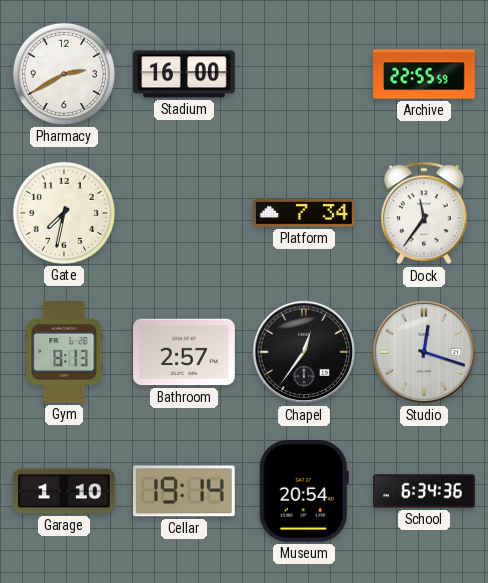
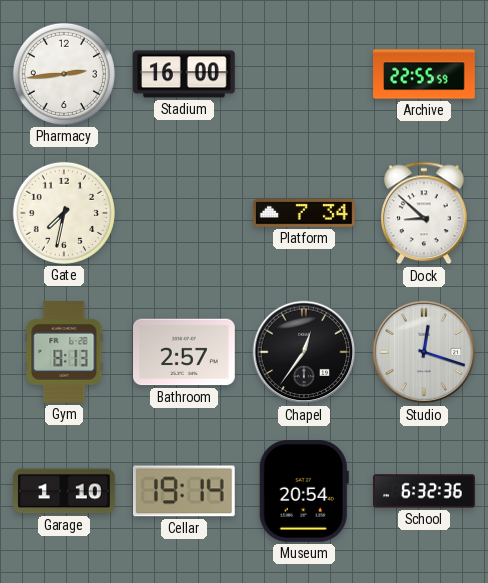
Pharmacy: 2:40 -> 2:44
Dock: 11:36 -> 8:52
School: 6:34 -> 6:32
